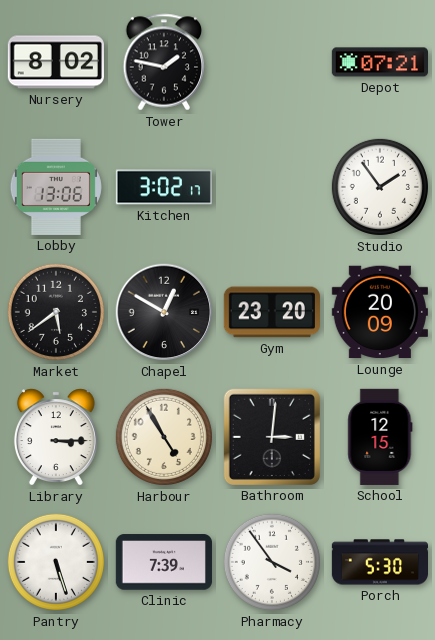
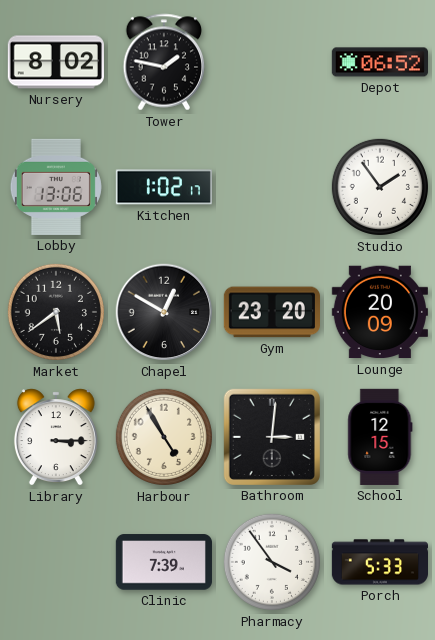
Depot: 07:21 -> 06:52
Kitchen: 3:02 -> 1:02
Pantry: 5:27 -> none
Porch: 5:30 -> 5:33
